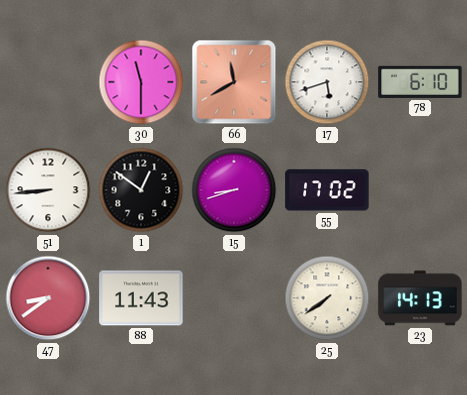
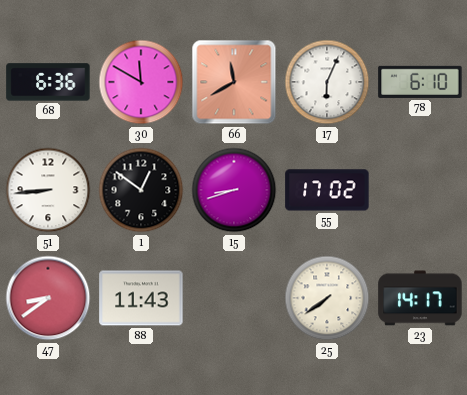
68: none -> 6:36
30: 11:30 -> 11:50
17: 5:42 -> 6:04
23: 14:13 -> 14:17
